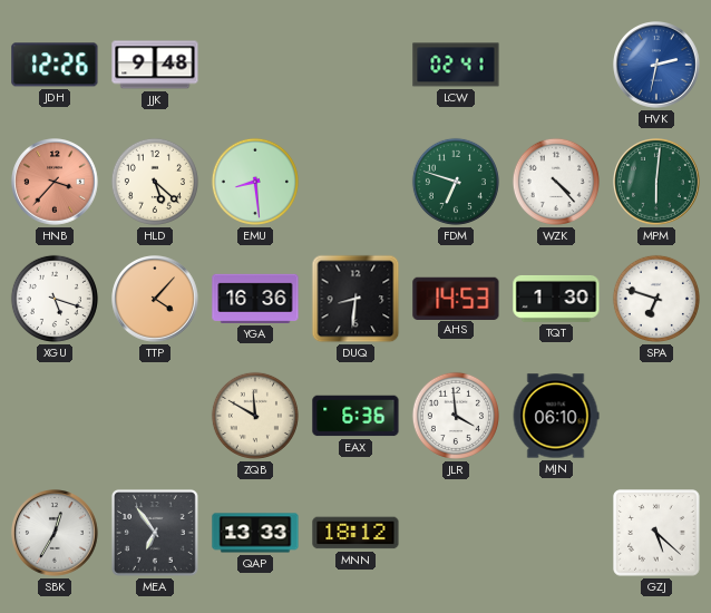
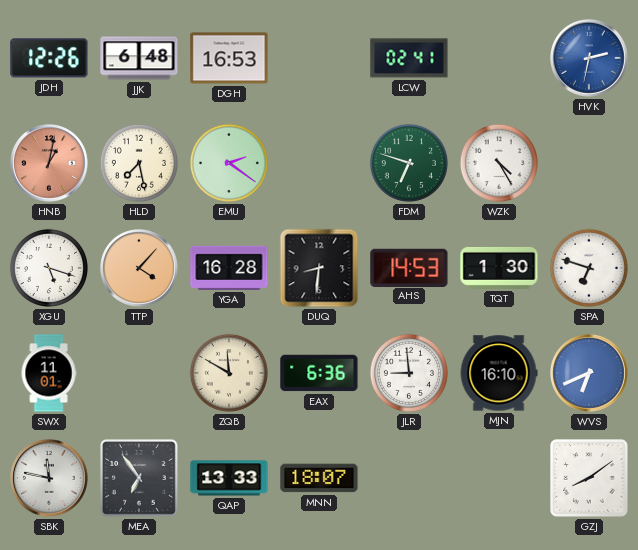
JJK: 9:48 -> 6:48
DGH: none -> 16:53
HNB: 3:37 -> 1:02
HLD: 5:22 -> 7:28
EMU: 8:29 -> 2:21
WZK: 4:23 -> 4:25
MPM: 6:01 -> none
YGA: 16:36 -> 16:28
SWX: none -> 11:01
JLR: 3:59 -> 8:59
MJN: 06:10 -> 16:10
WVS: none -> 6:41
SBK: 12:35 -> 11:47
MNN: 18:12 -> 18:07
GZJ: 5:22 -> 8:09
